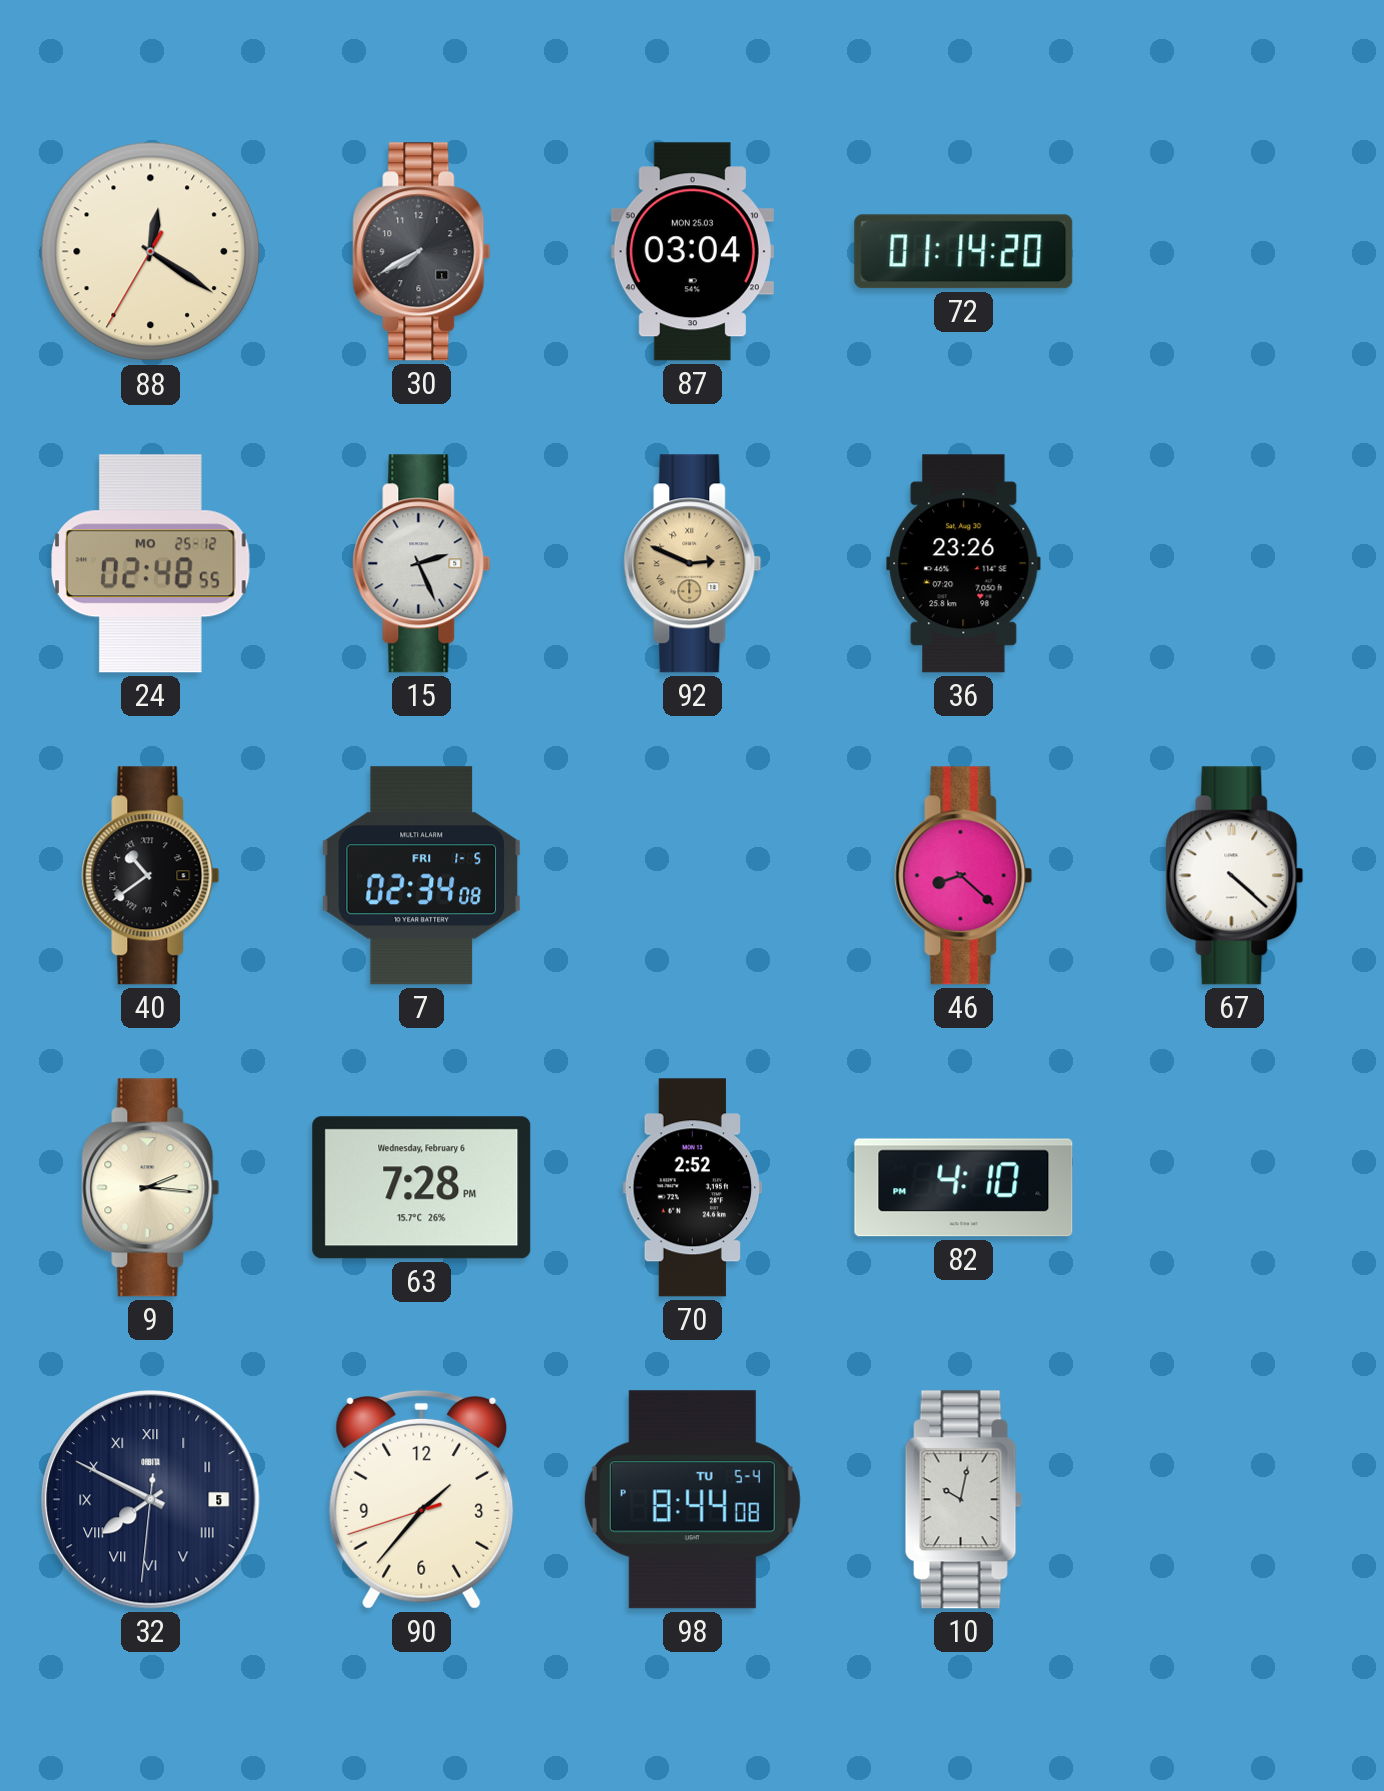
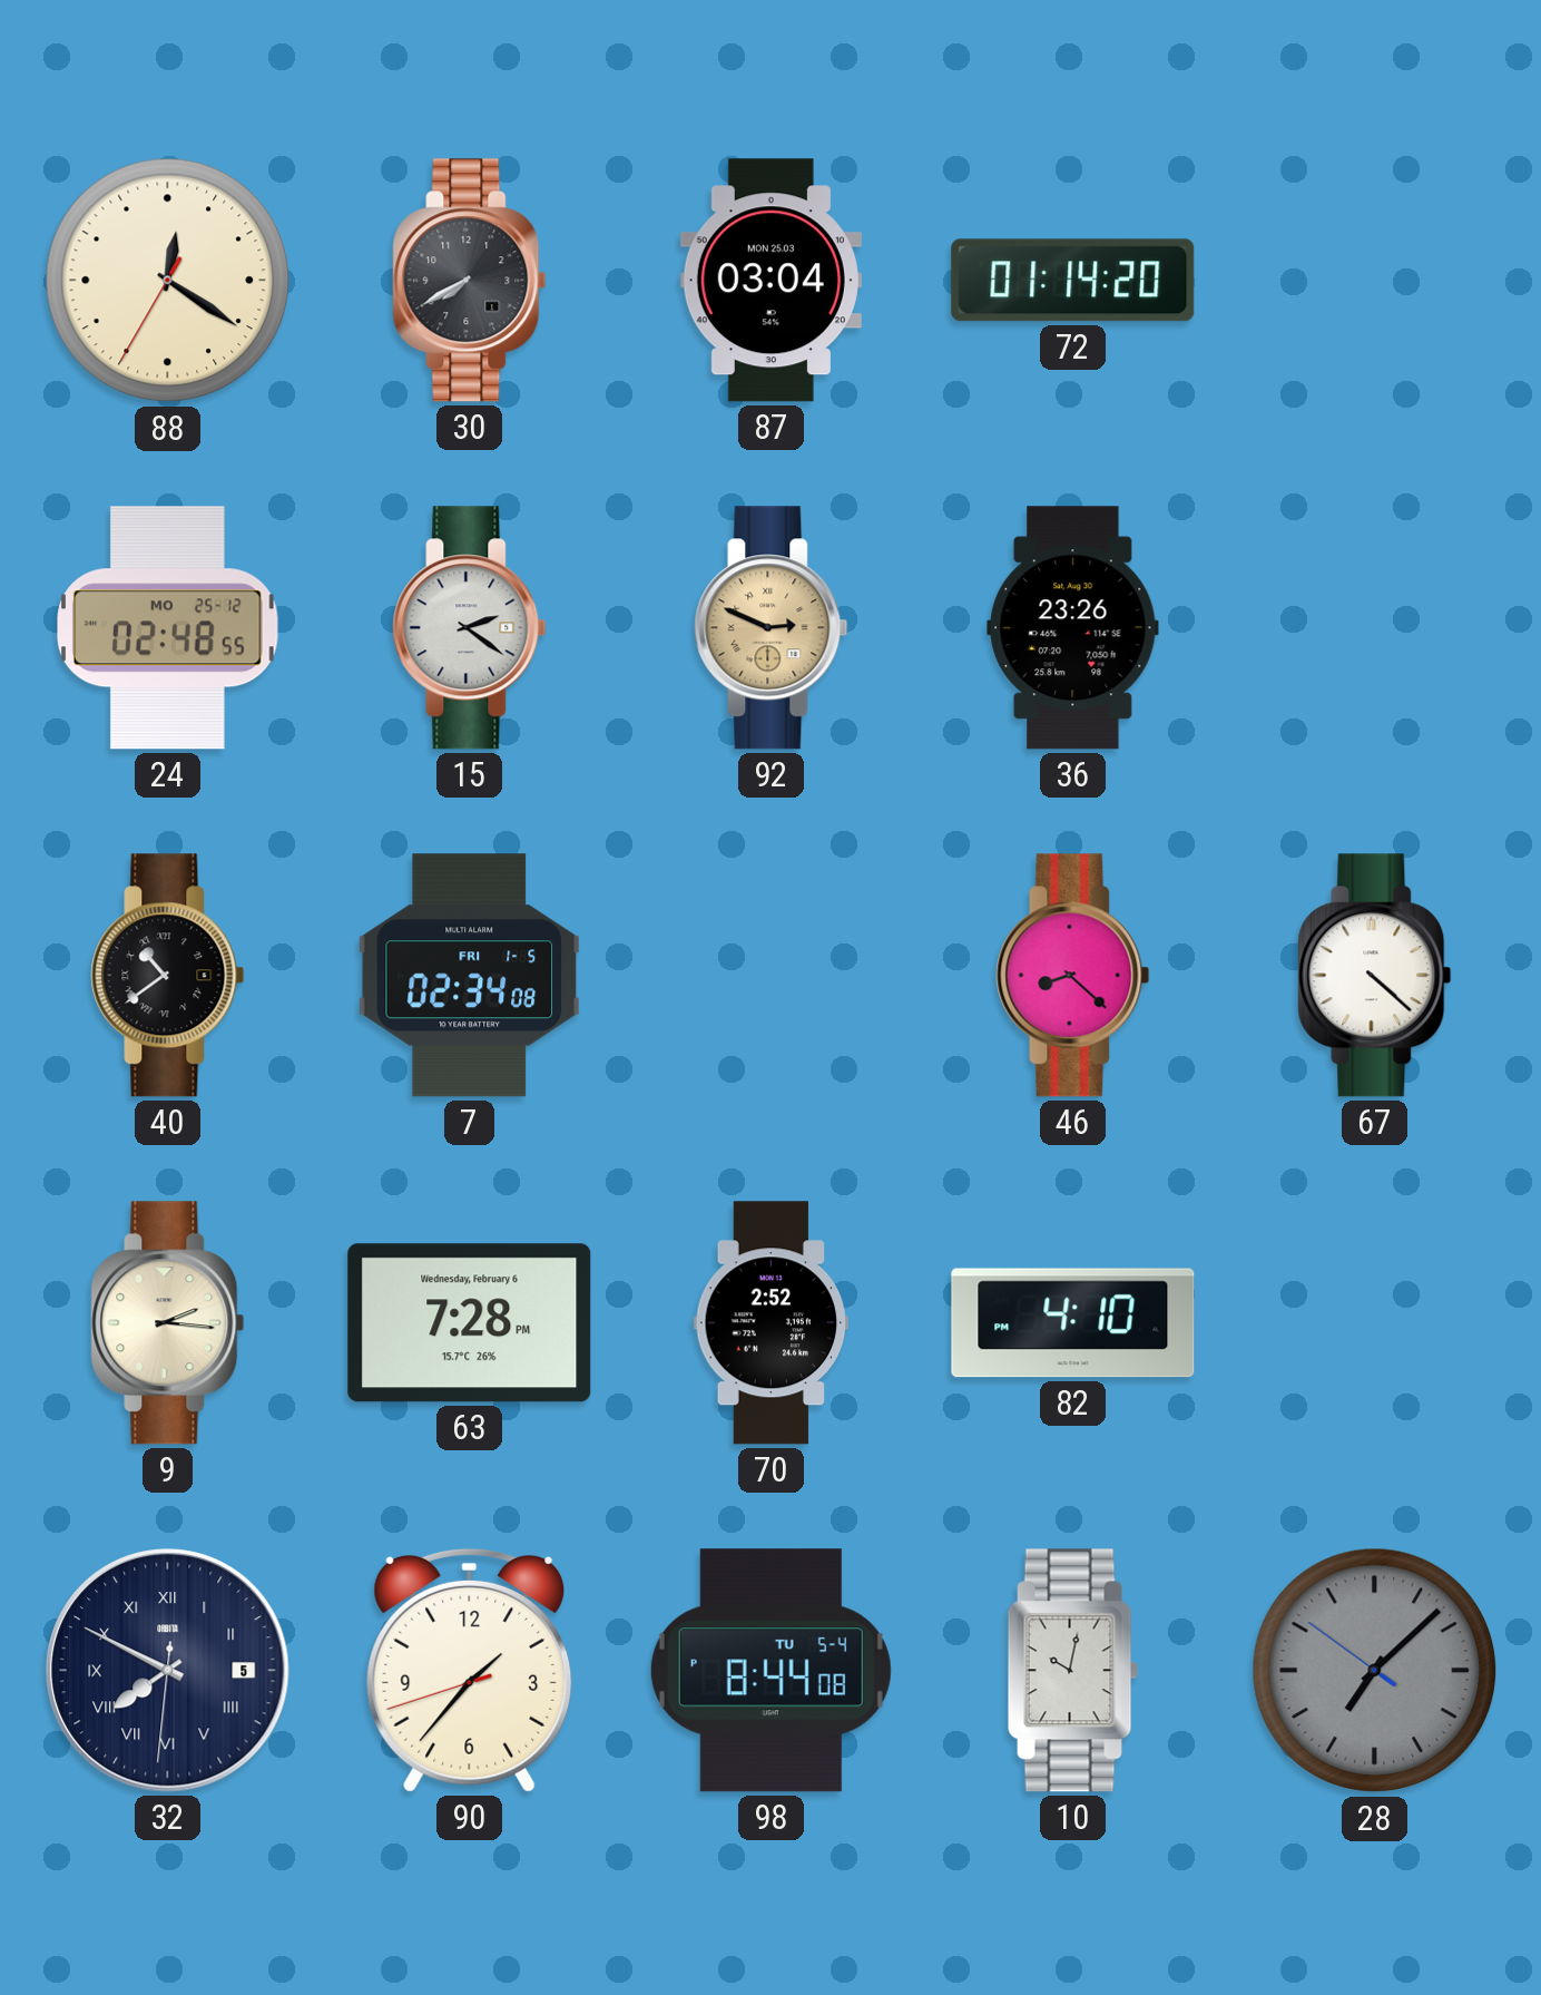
15: 2:26 -> 2:21
28: none -> 7:07
